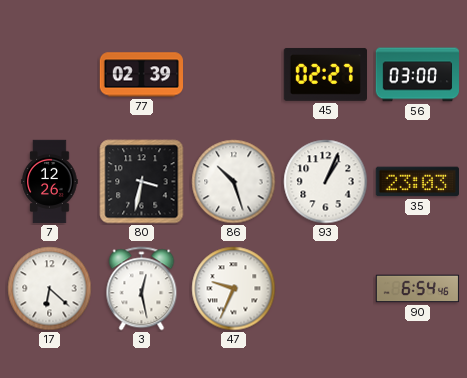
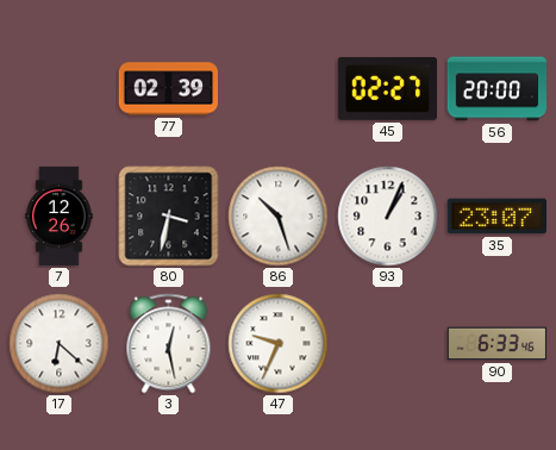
56: 03:00 -> 20:00
35: 23:03 -> 23:07
90: 6:54 -> 6:33
